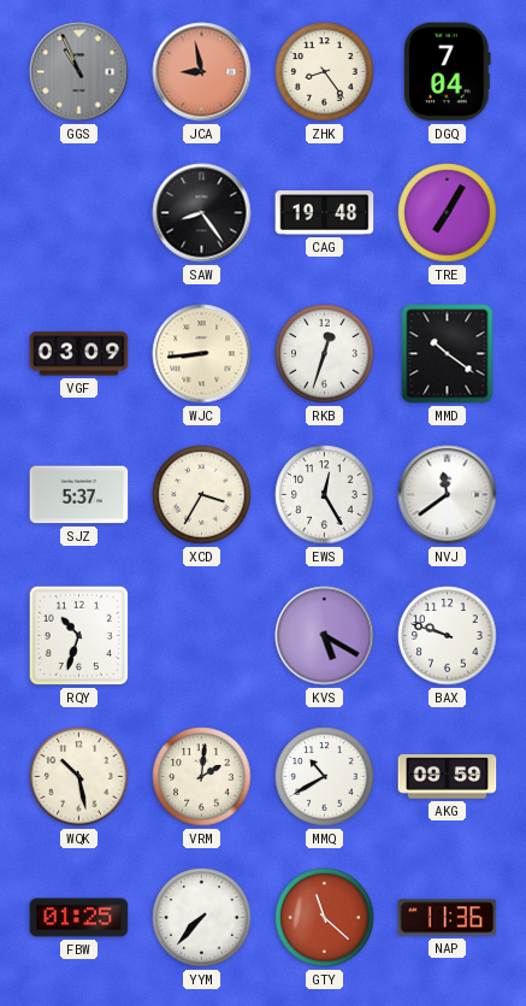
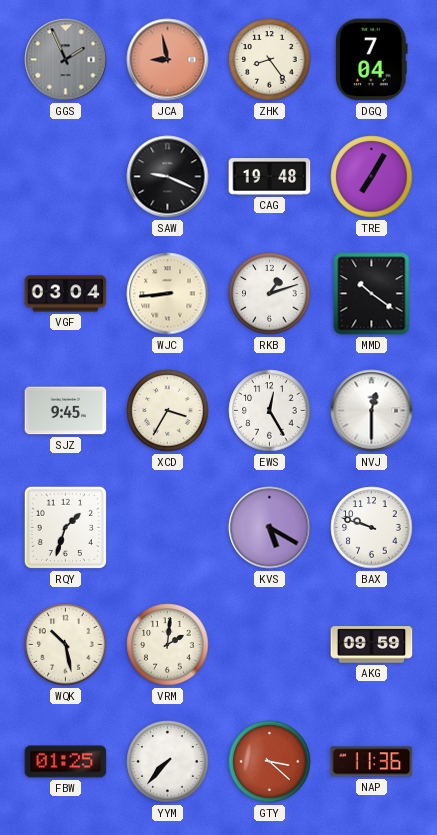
GGS: 10:56 -> 1:56
SAW: 8:24 -> 9:19
VGF: 03:09 -> 03:04
RKB: 12:33 -> 1:12
SJZ: 5:37 -> 9:45
NVJ: 11:39 -> 12:30
RQY: 10:33 -> 1:33
MMQ: 10:40 -> none
GTY: 11:22 -> 3:22
